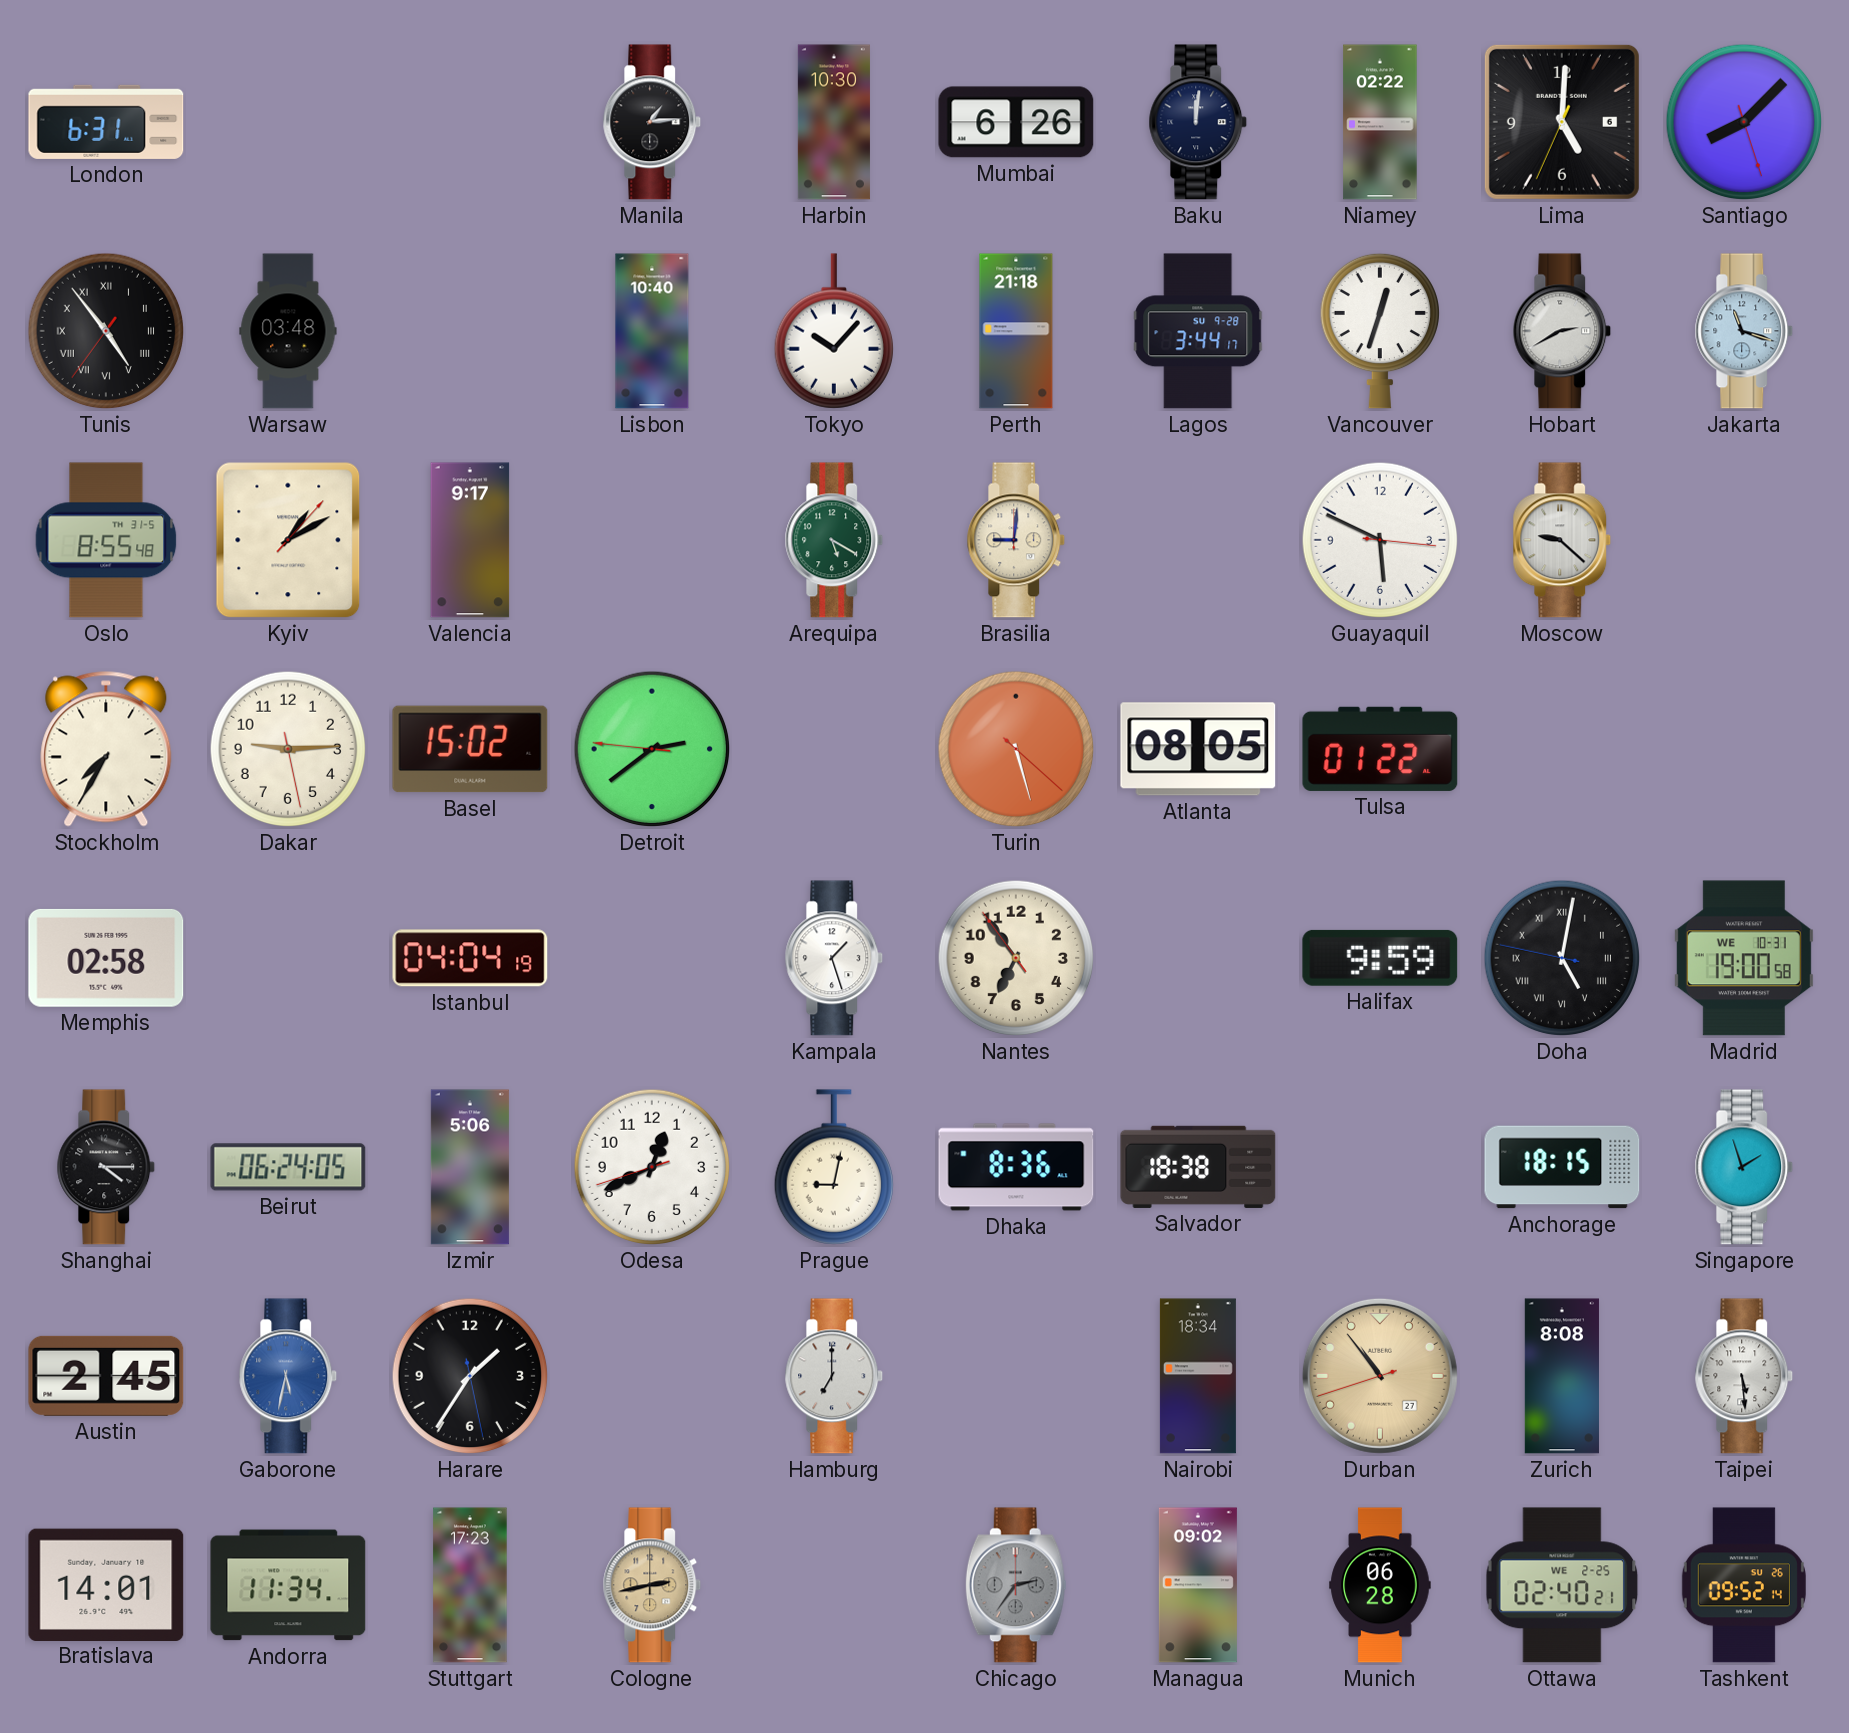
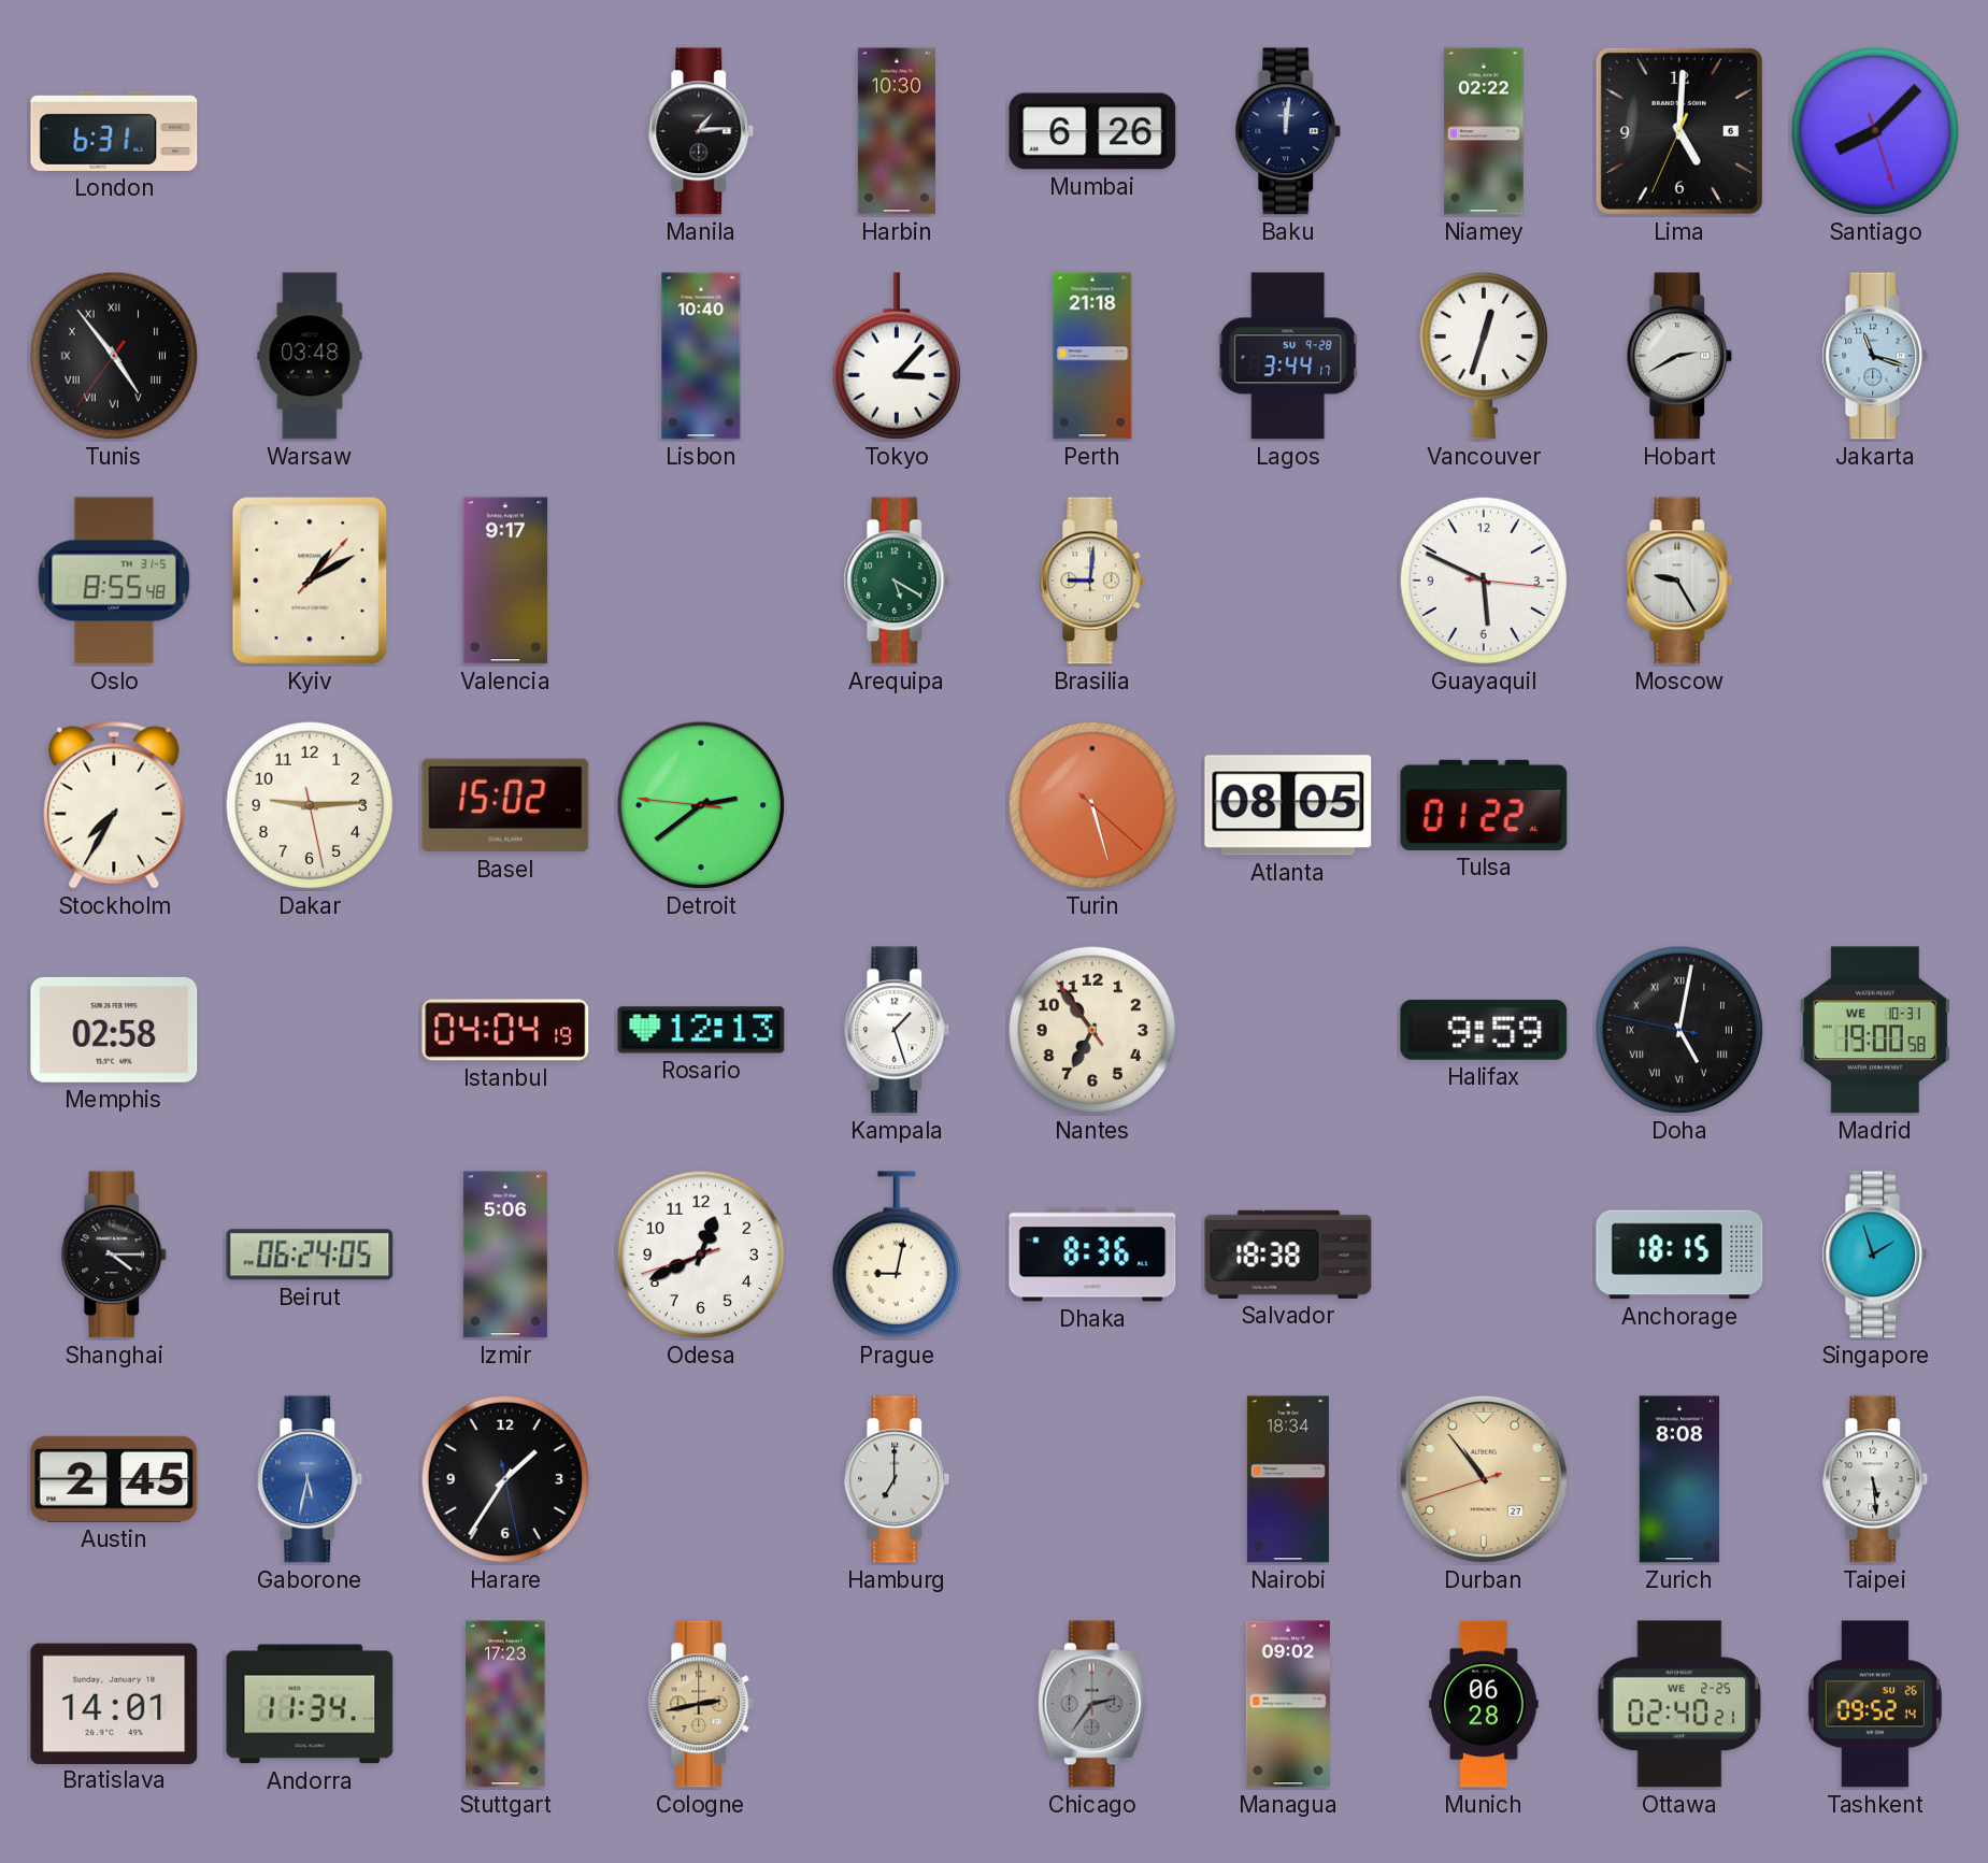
Tokyo: 10:07 -> 3:07
Moscow: 9:22 -> 9:25
Rosario: none -> 12:13
